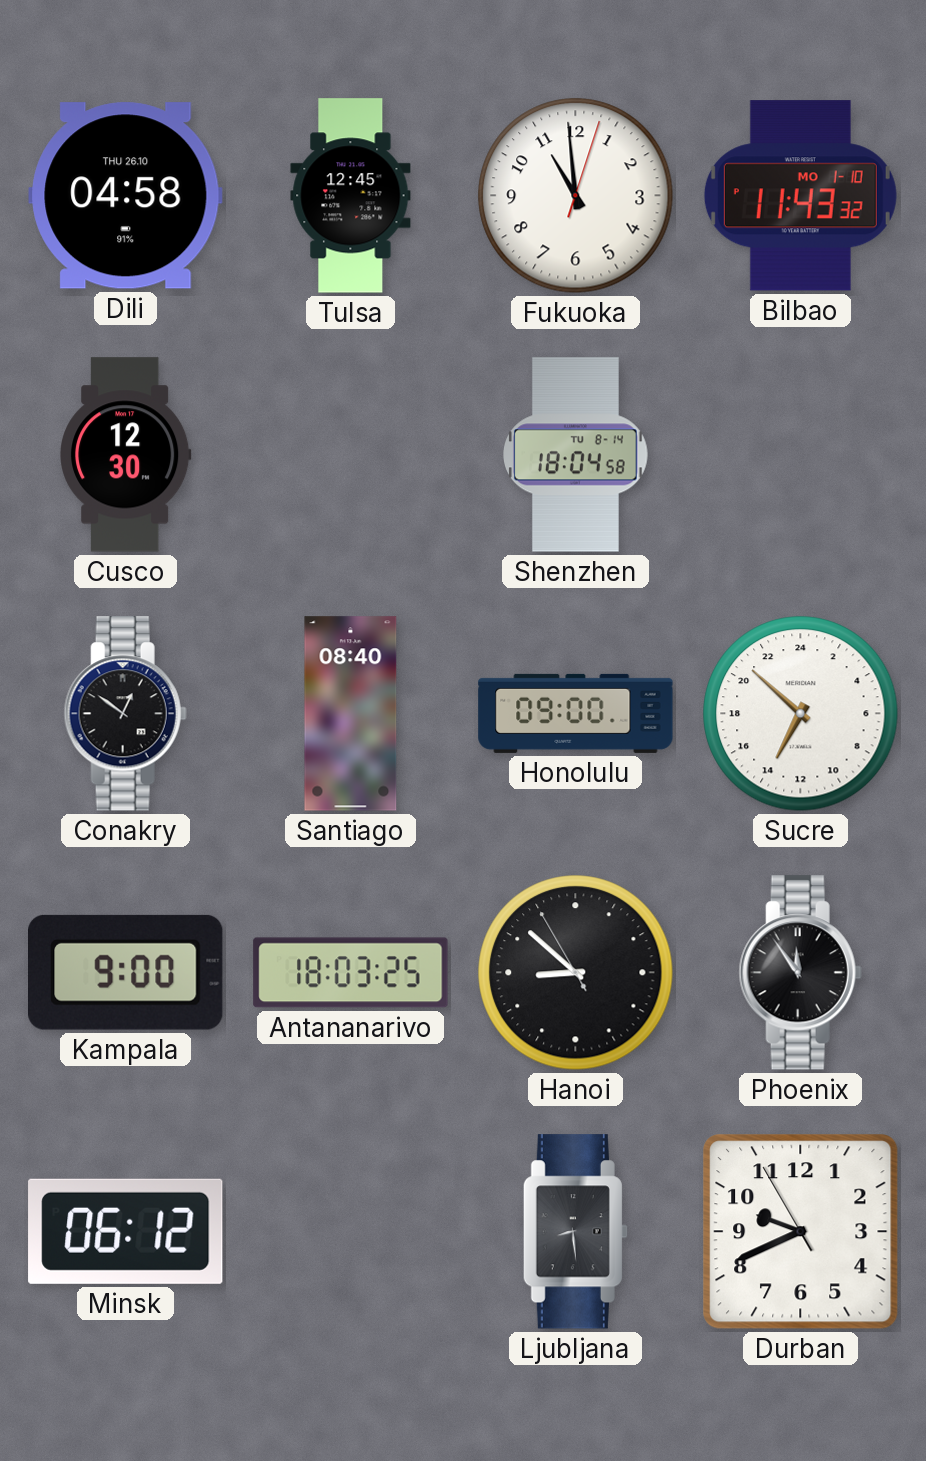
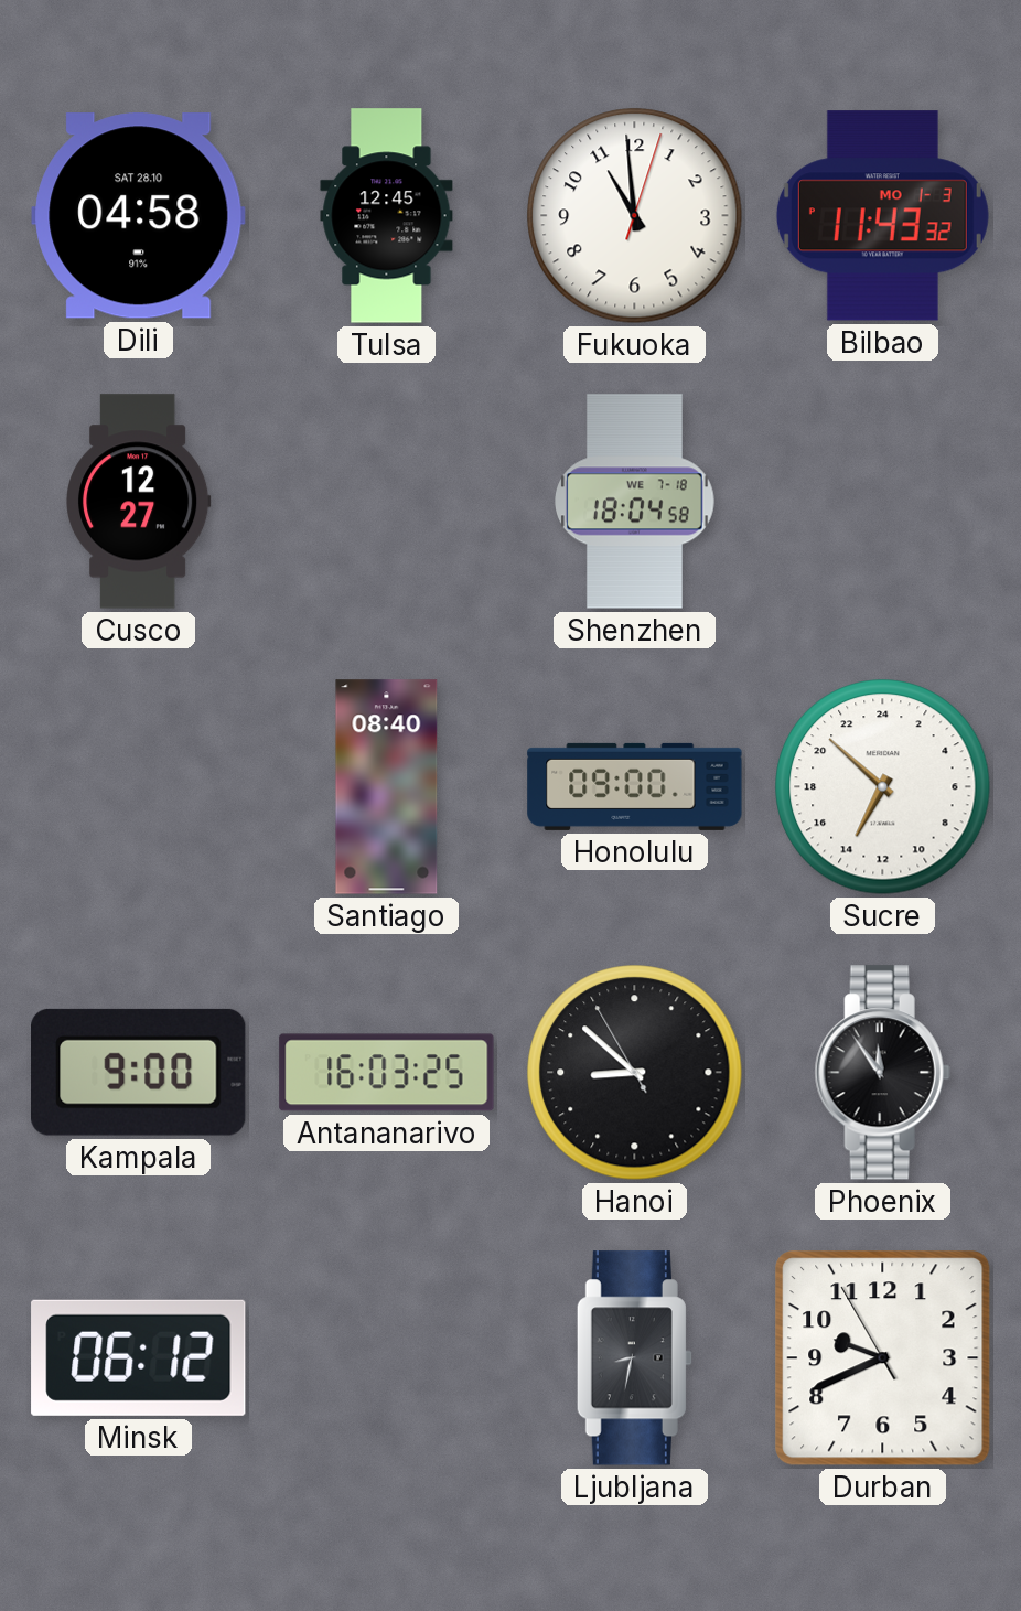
Dili date: THU 26.10 -> SAT 28.10
Bilbao date: MO 1-10 -> MO 1-3
Cusco: 12:30 -> 12:27
Shenzhen date: TU 8-14 -> WE 7-18
Conakry: 12:51 -> none
Antananarivo: 18:03 -> 16:03
Ljubljana: 8:29 -> 8:32
